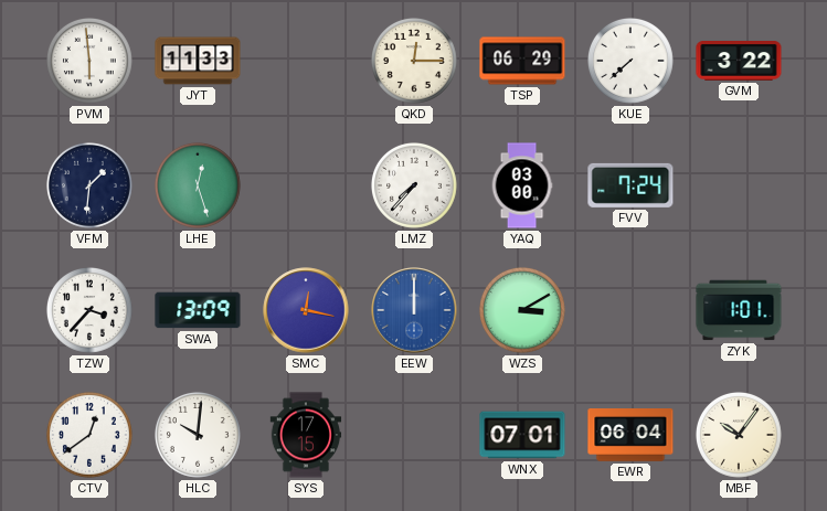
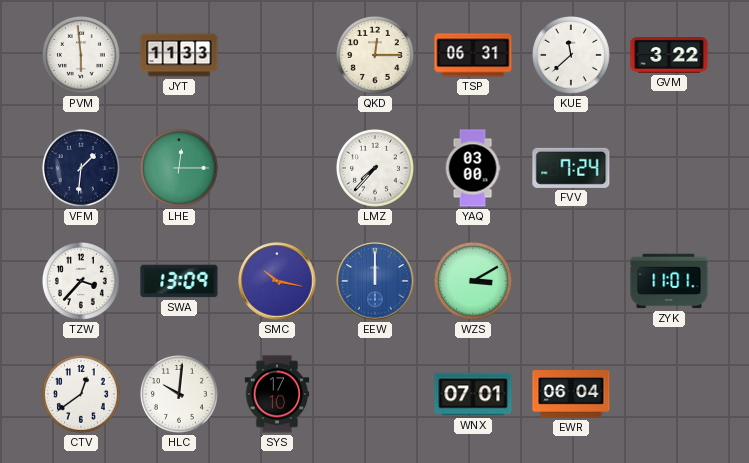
TSP: 06:29 -> 06:31
KUE: 7:38 -> 11:38
LHE: 12:27 -> 12:15
SMC: 12:17 -> 10:17
ZYK: 1:01 -> 11:01
SYS: 17:15 -> 17:10
MBF: 10:06 -> none
